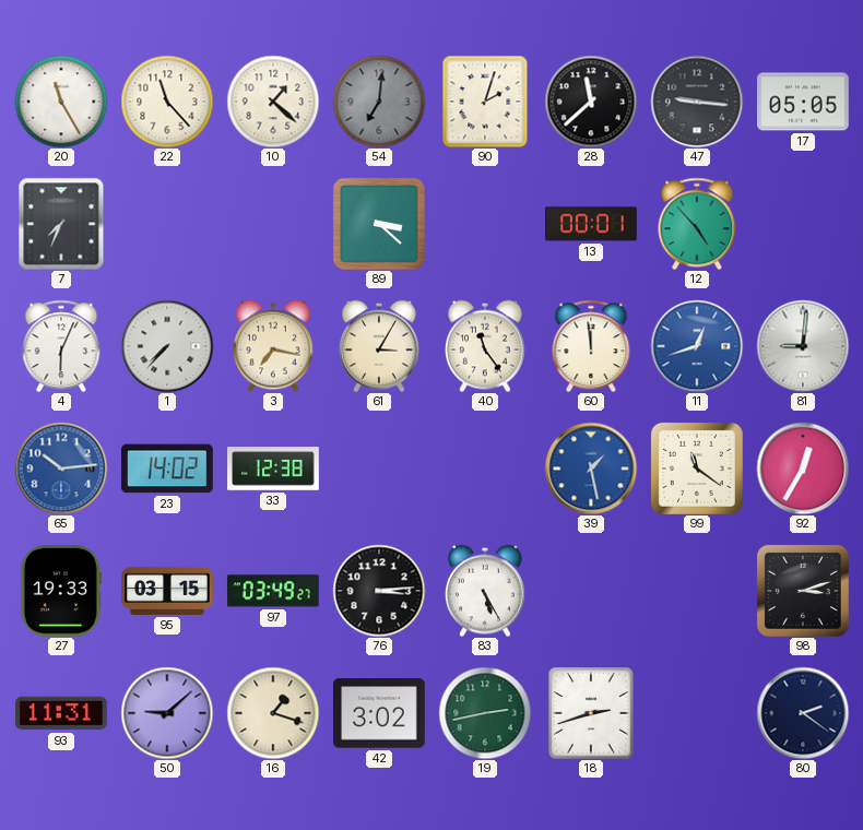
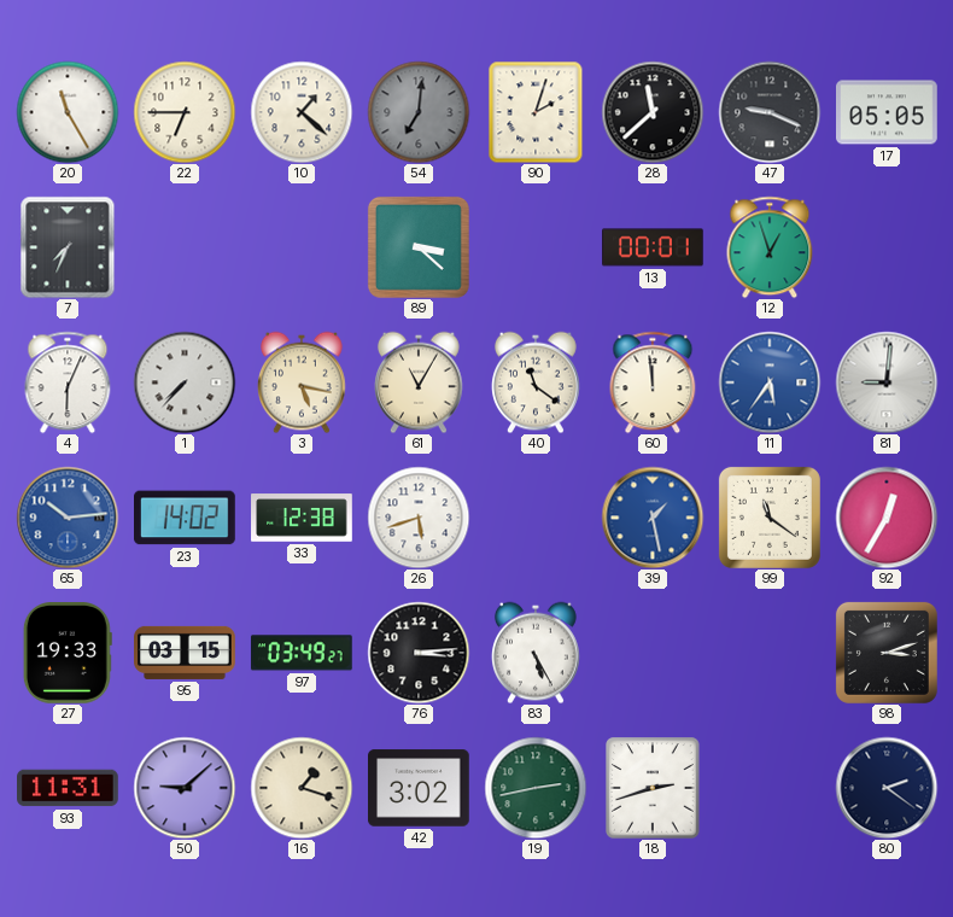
22: 11:23 -> 6:45
47: 9:16 -> 9:19
12: 4:53 -> 12:57
3: 7:17 -> 5:17
61: 3:05 -> 11:05
40: 11:24 -> 11:21
11: 12:42 -> 5:36
26: none -> 5:42
